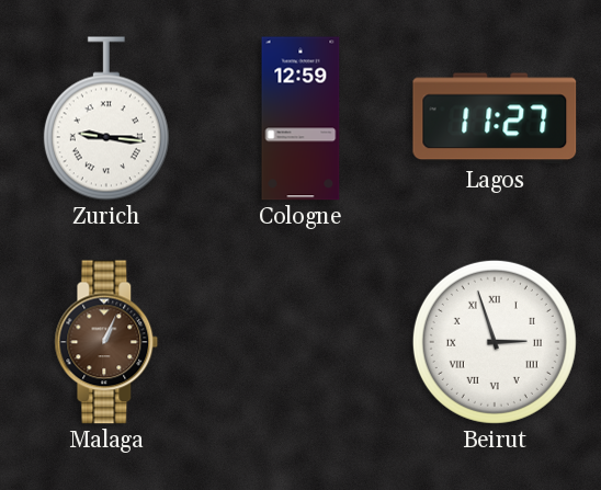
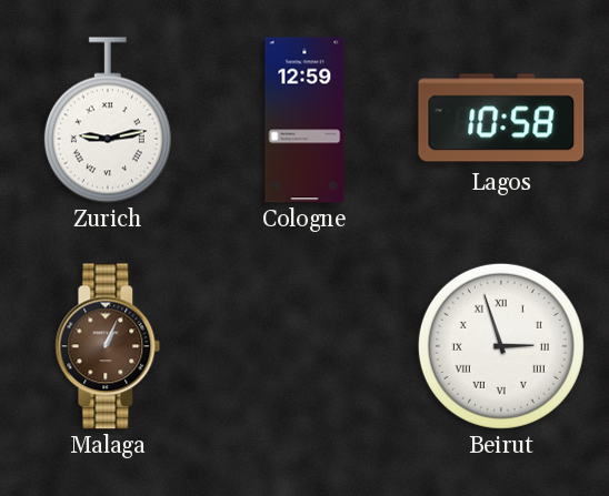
Zurich: 9:16 -> 9:13
Lagos: 11:27 -> 10:58
